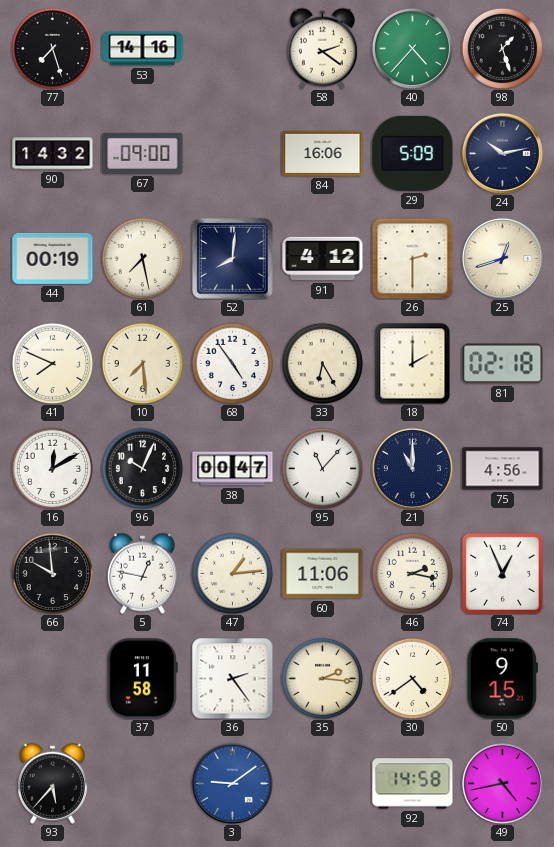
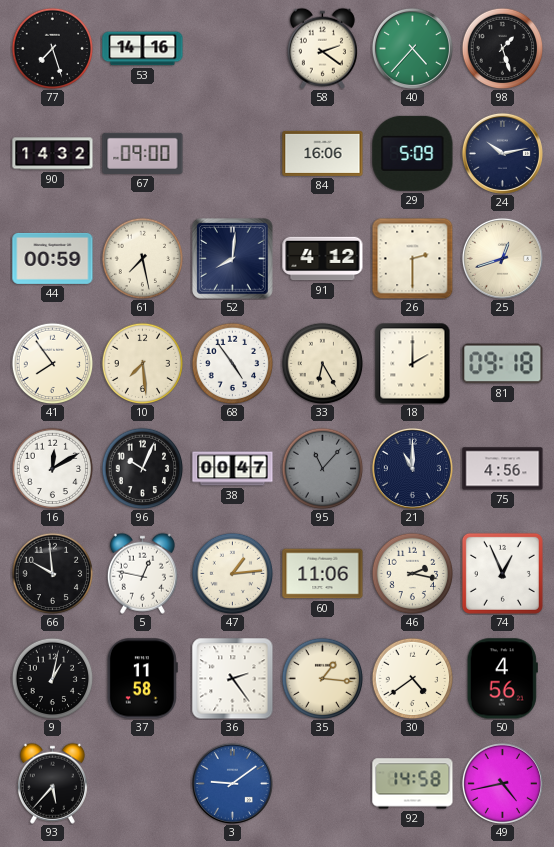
44: 00:19 -> 00:59
41: 7:49 -> 7:54
81: 02:18 -> 09:18
95 dial: white -> grey
9: none -> 1:02
35: 2:16 -> 1:16
50: 9:15 -> 4:56
